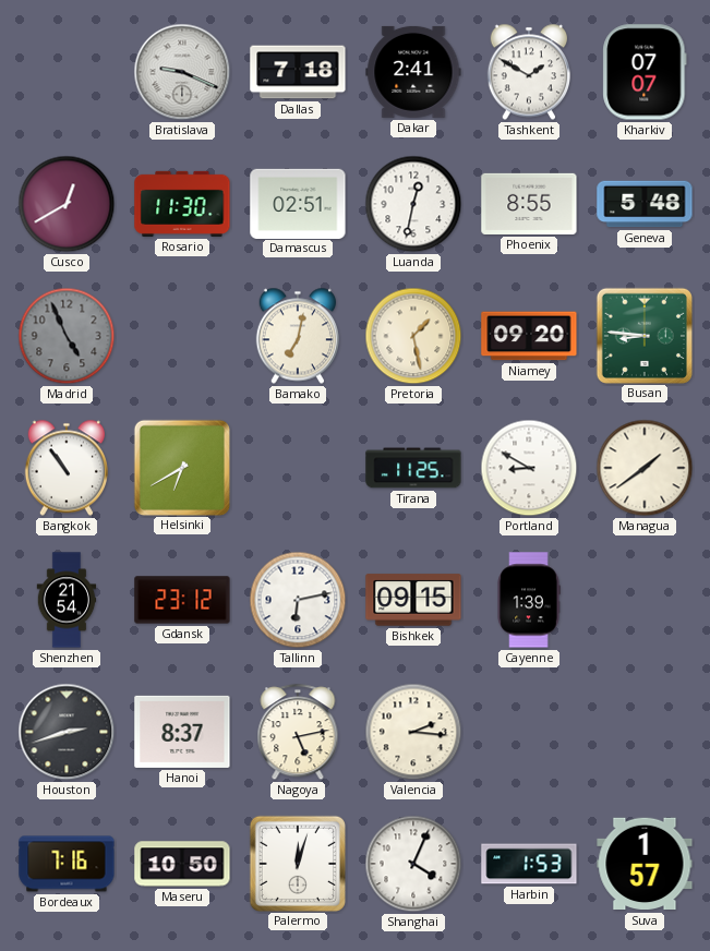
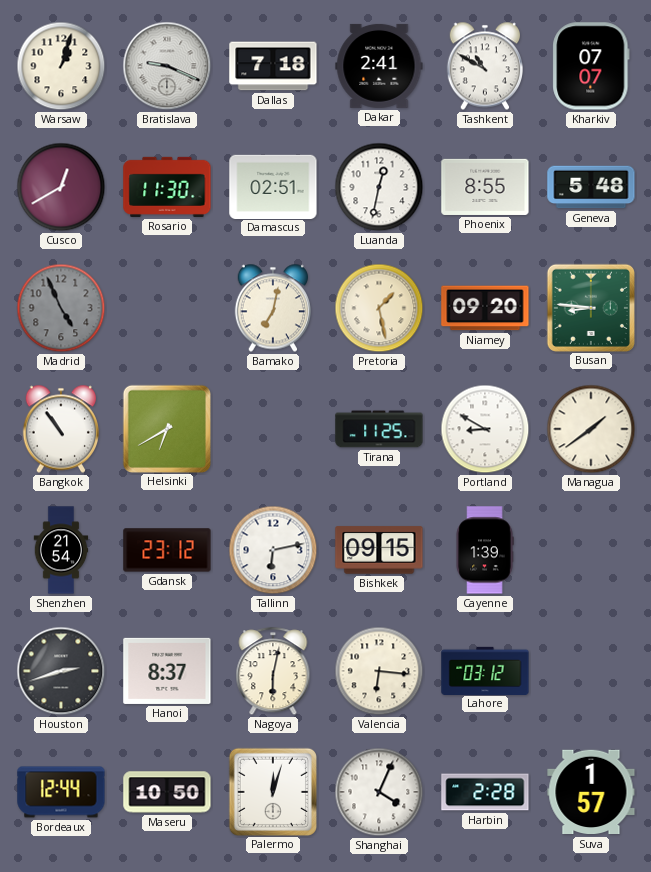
Warsaw: none -> 1:03
Tashkent: 1:50 -> 10:50
Nagoya: 5:13 -> 6:02
Valencia: 2:16 -> 6:16
Lahore: none -> 03:12
Bordeaux: 7:16 -> 12:44
Harbin: 1:53 -> 2:28
